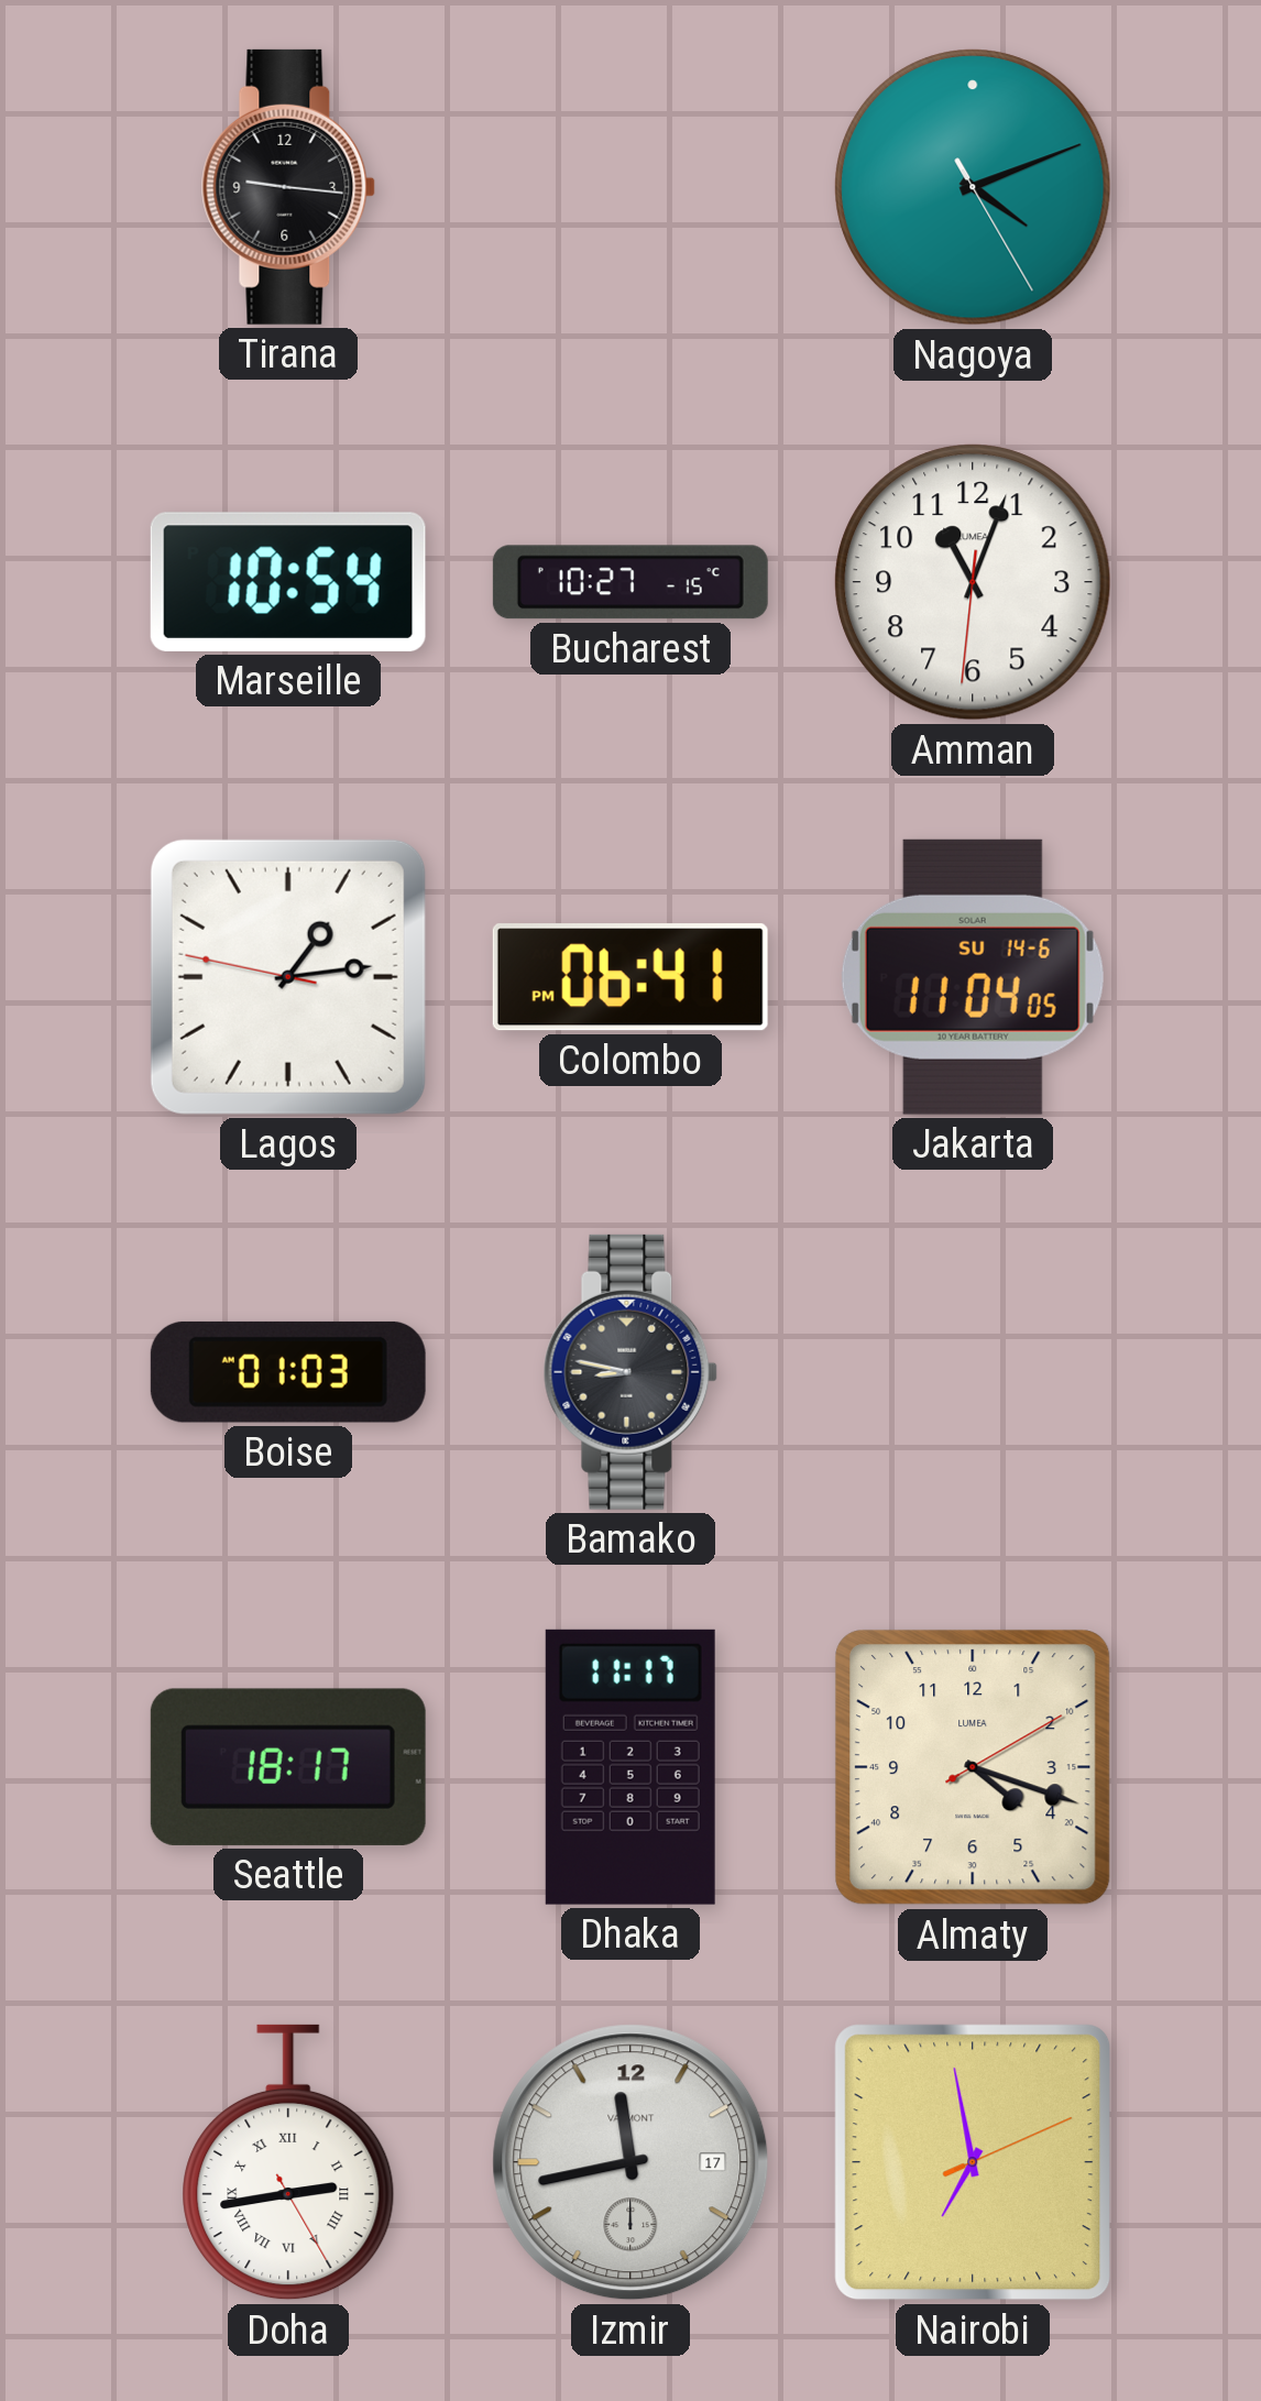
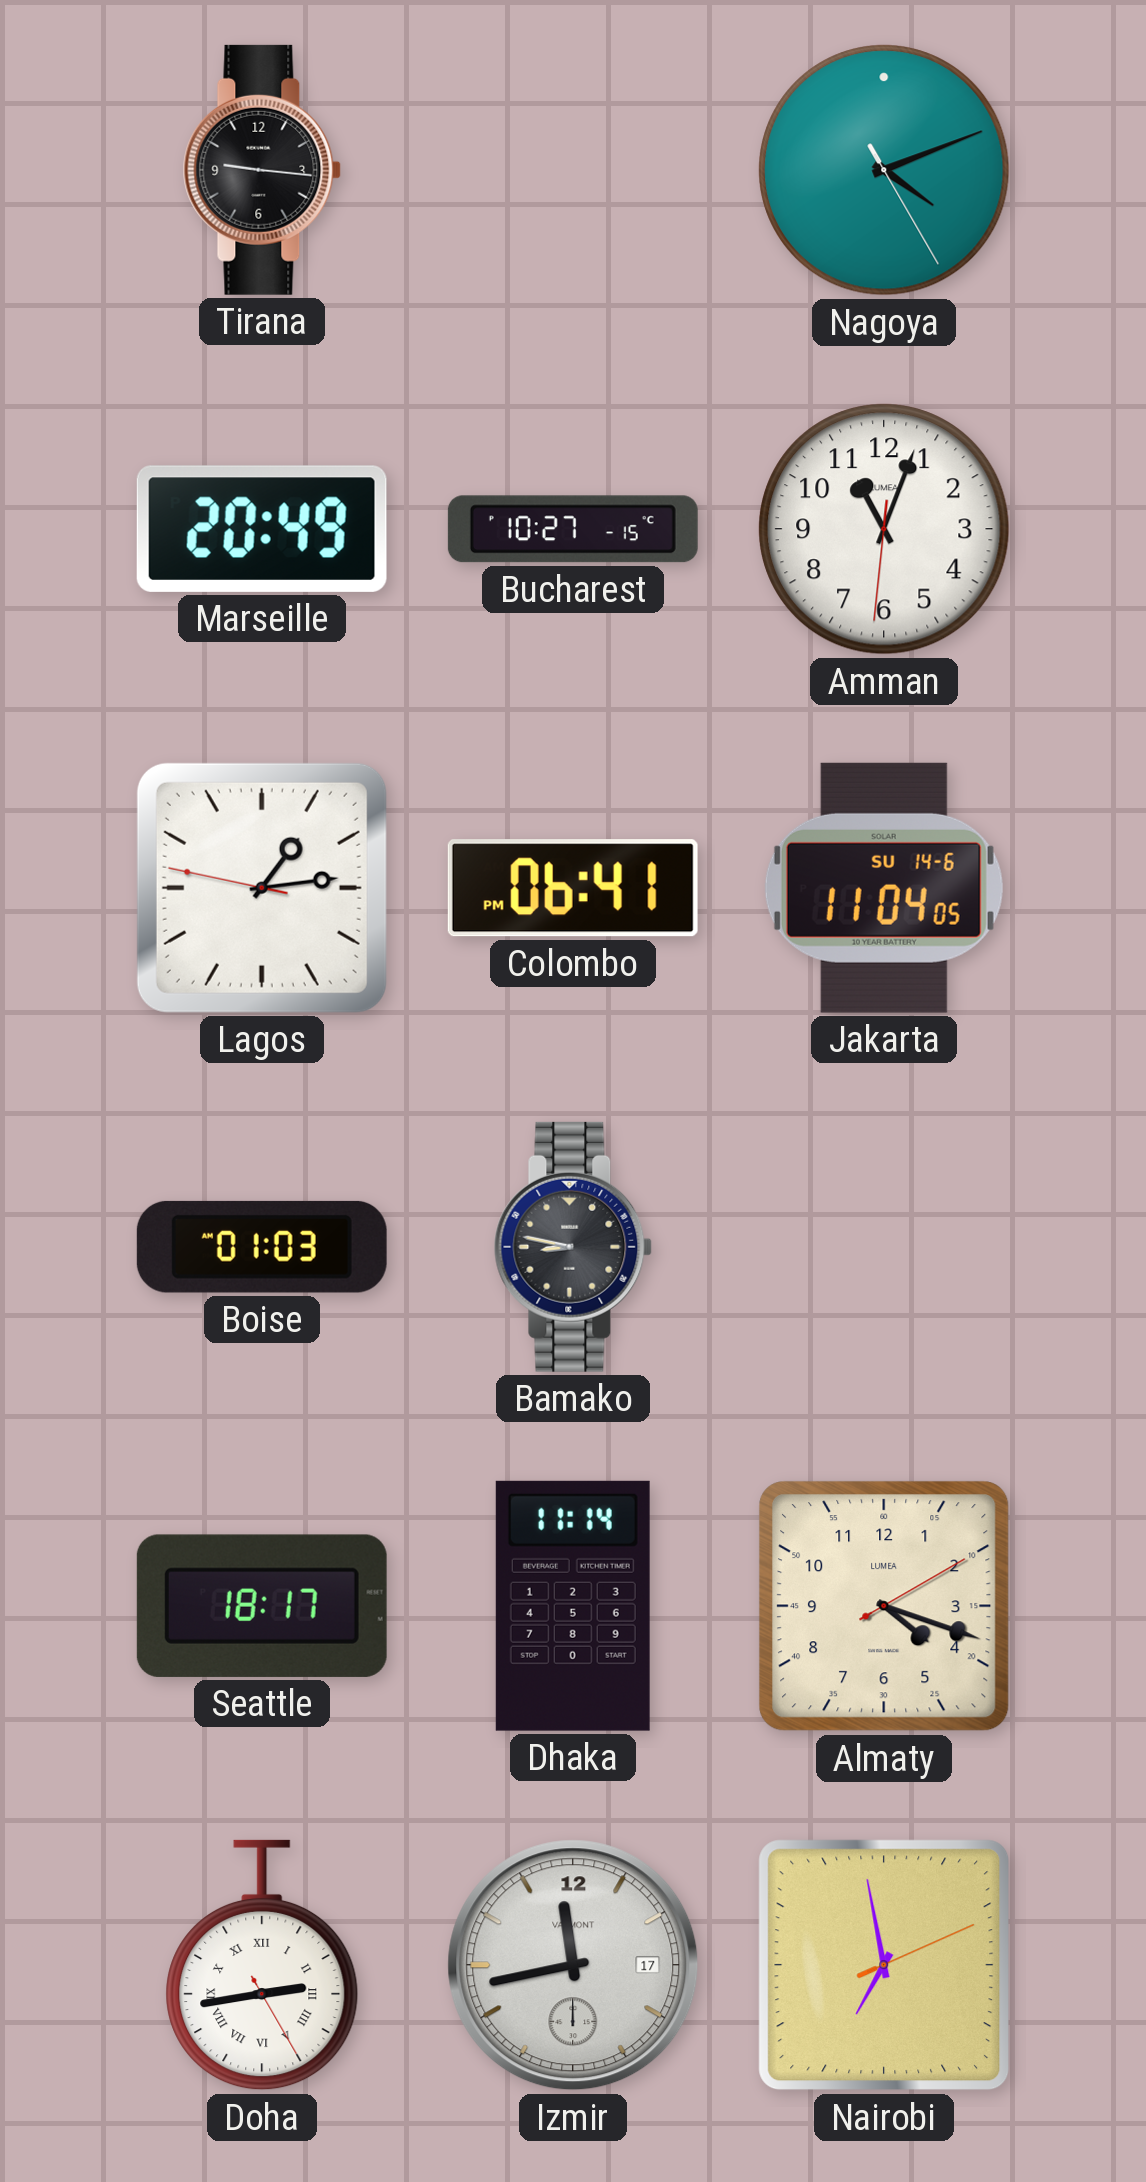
Marseille: 10:54 -> 20:49
Dhaka: 11:17 -> 11:14
